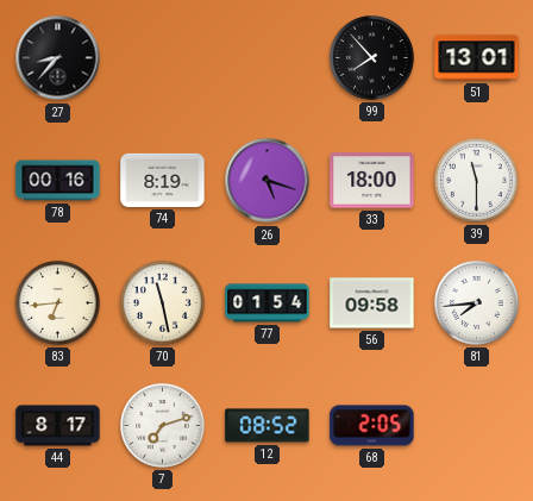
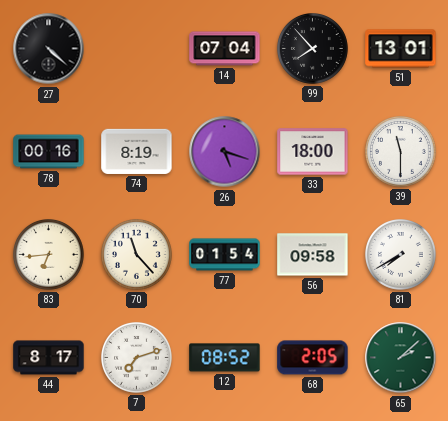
27: 8:37 -> 4:22
14: none -> 07:04
70: 11:28 -> 11:23
81: 7:44 -> 7:40
65: none -> 2:08
